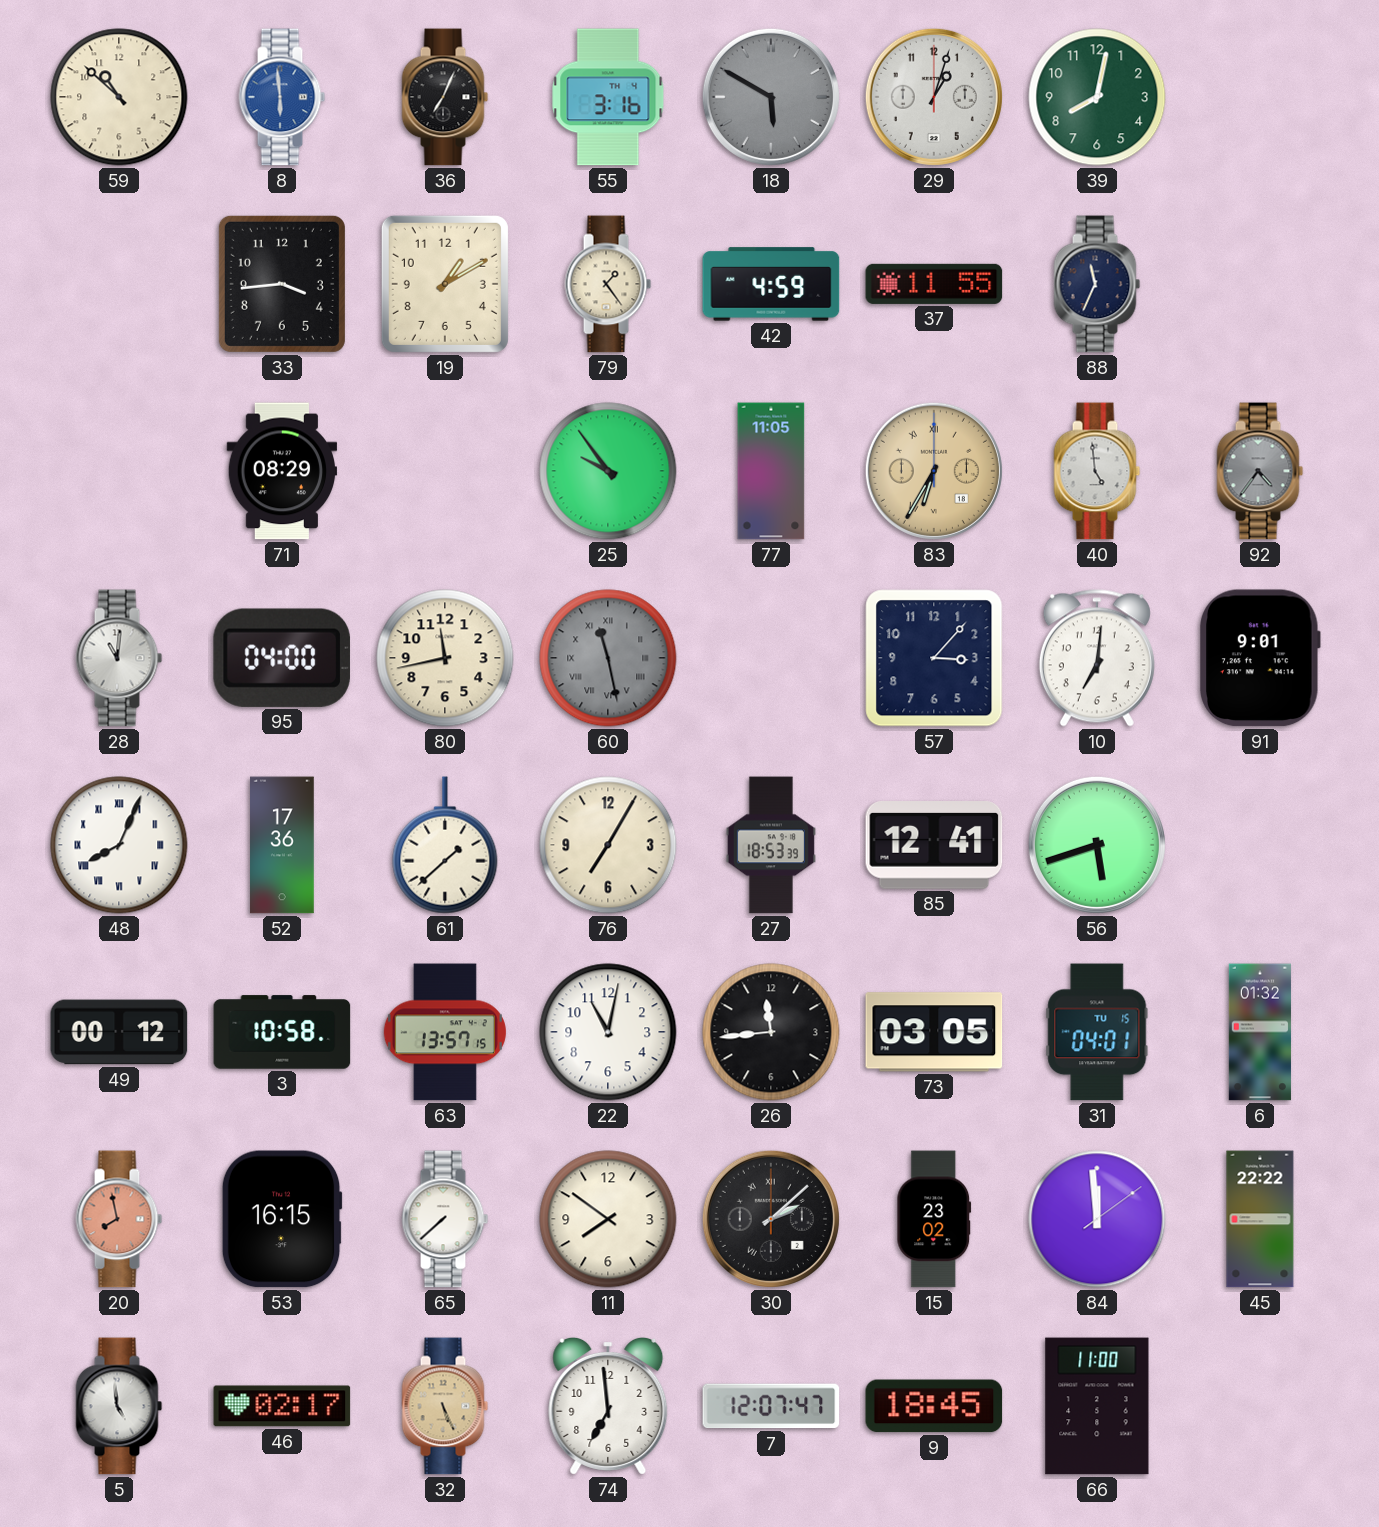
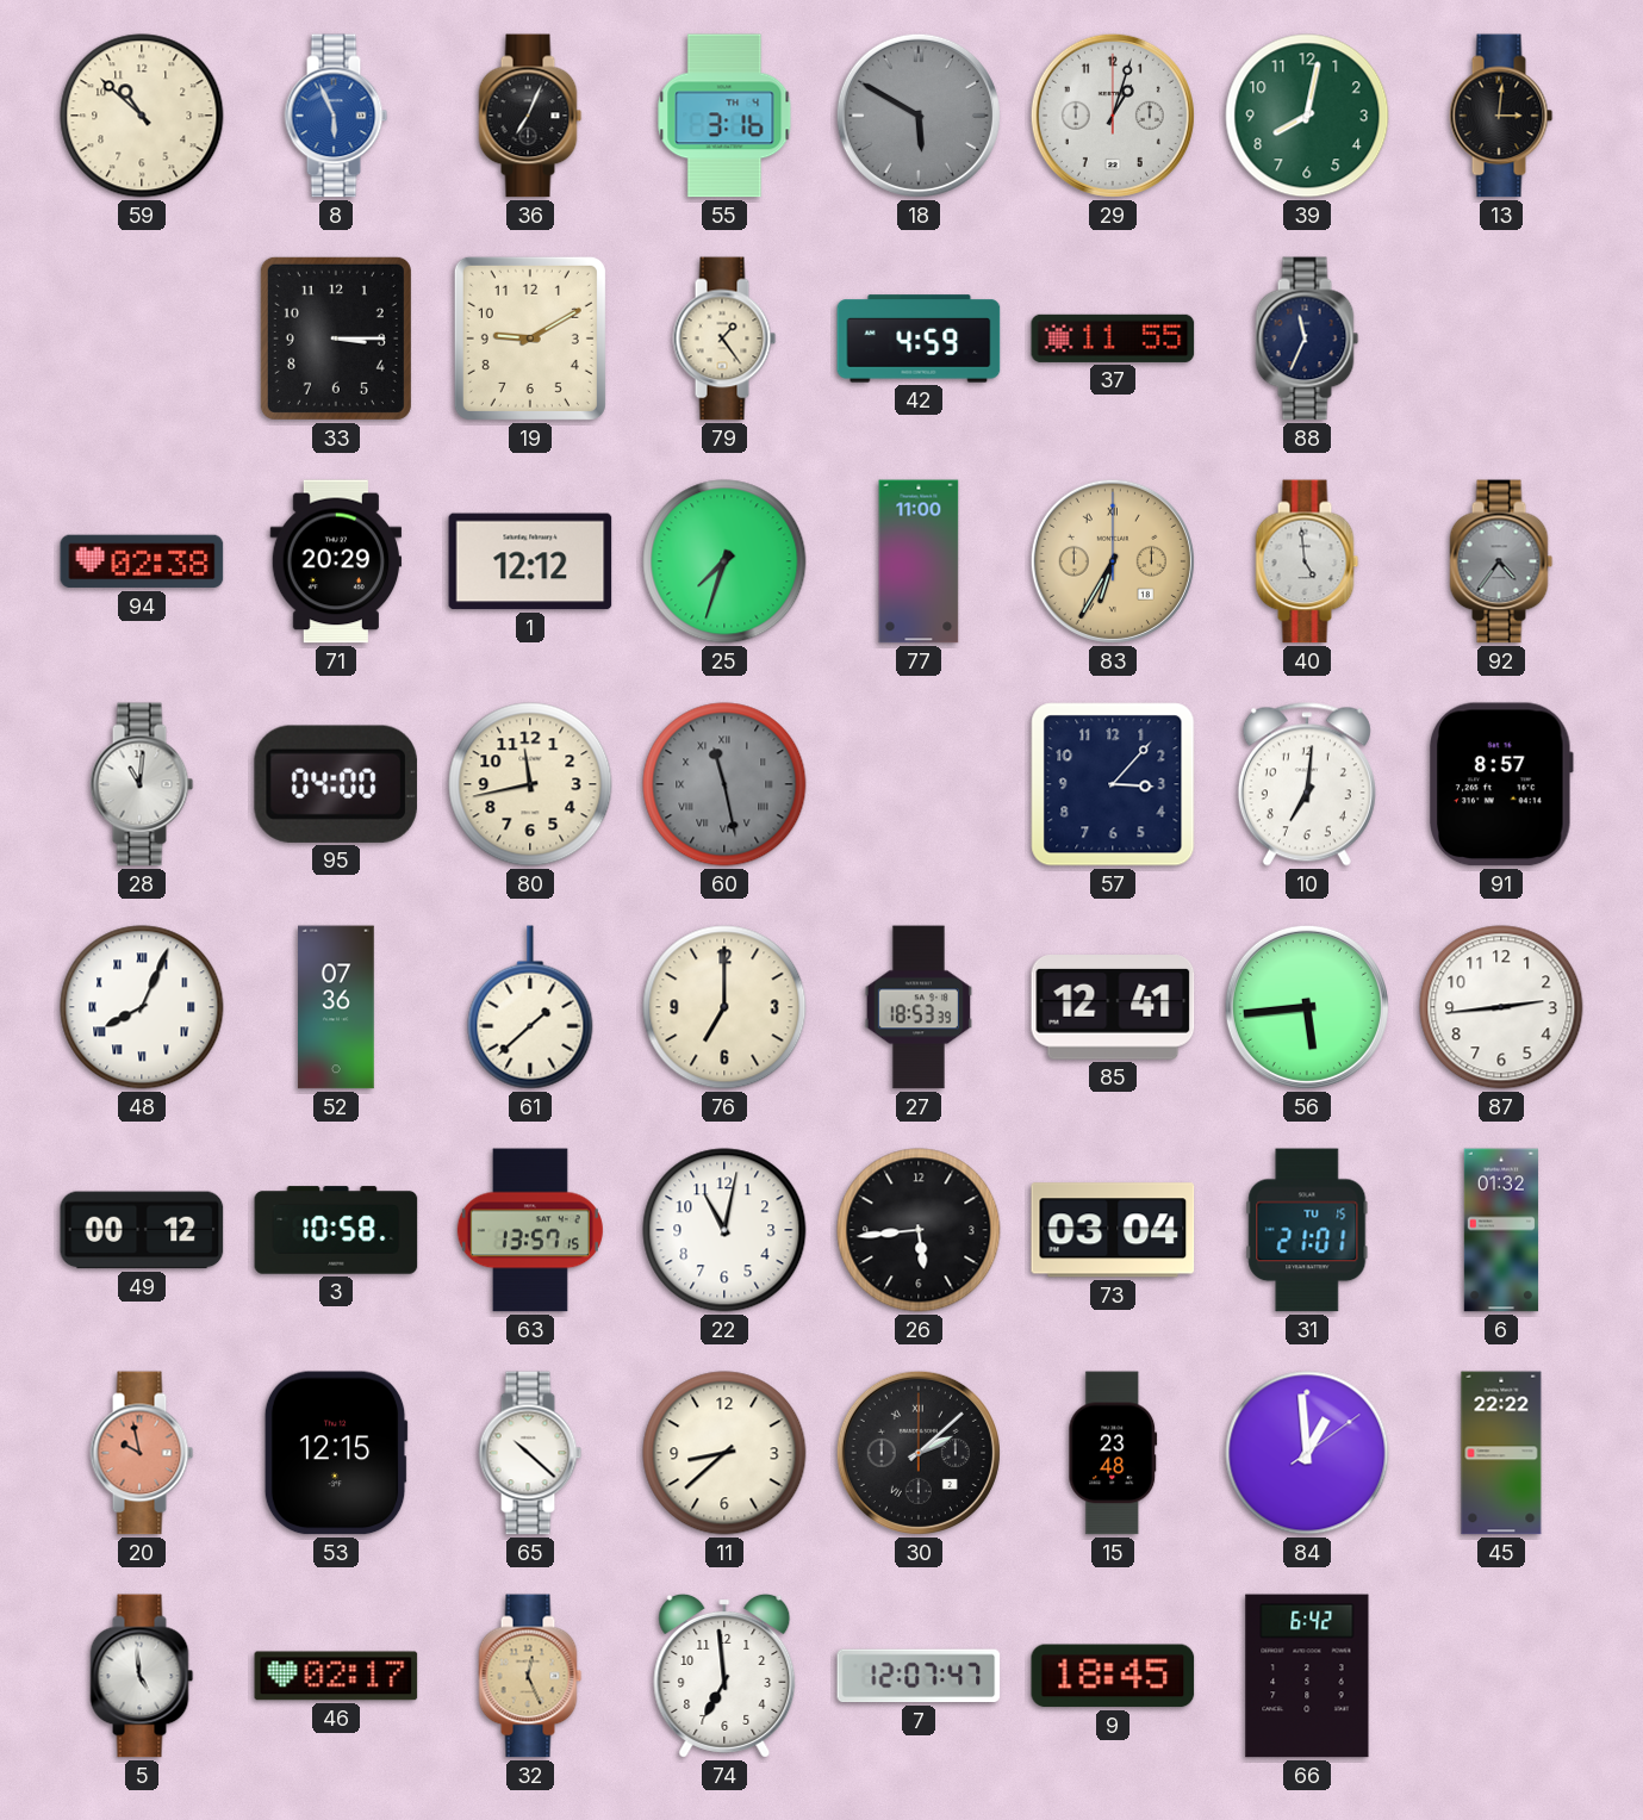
8: 5:59 -> 5:56
13: none -> 3:01
33: 3:44 -> 3:15
19: 1:10 -> 9:10
94: none -> 02:38
71: 08:29 -> 20:29
1: none -> 12:12
25: 9:54 -> 7:33
77: 11:05 -> 11:00
91: 9:01 -> 8:57
52: 17:36 -> 07:36
76: 7:05 -> 7:00
56: 5:42 -> 5:44
87: none -> 2:44
26: 11:44 -> 5:44
73: 03:05 -> 03:04
31: 04:01 -> 21:01
20: 7:58 -> 9:58
53: 16:15 -> 12:15
65: 7:38 -> 10:22
11: 7:51 -> 8:38
15: 23:02 -> 23:48
84: 11:59 -> 12:59
32: 5:26 -> 12:26
66: 11:00 -> 6:42
